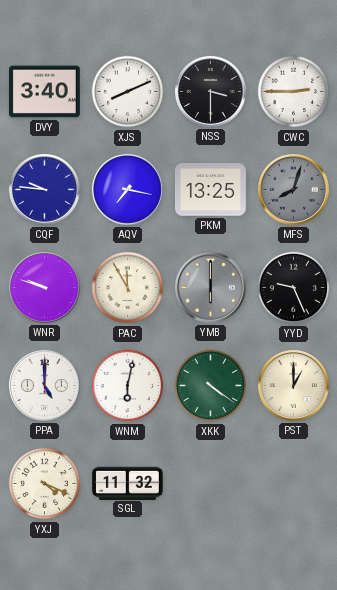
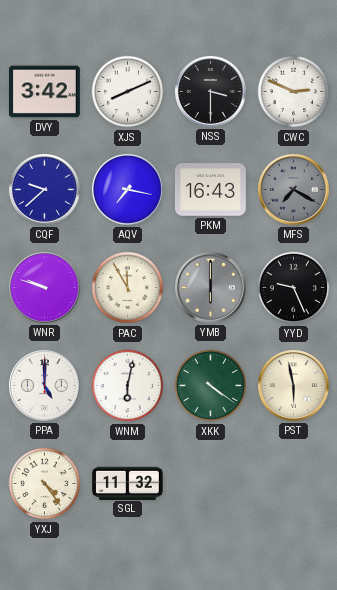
DVY: 3:40 -> 3:42
CWC: 2:45 -> 2:49
CQF: 9:46 -> 9:38
PKM: 13:25 -> 16:43
MFS: 8:03 -> 7:20
PST: 1:00 -> 5:58
YXJ: 4:19 -> 4:24
